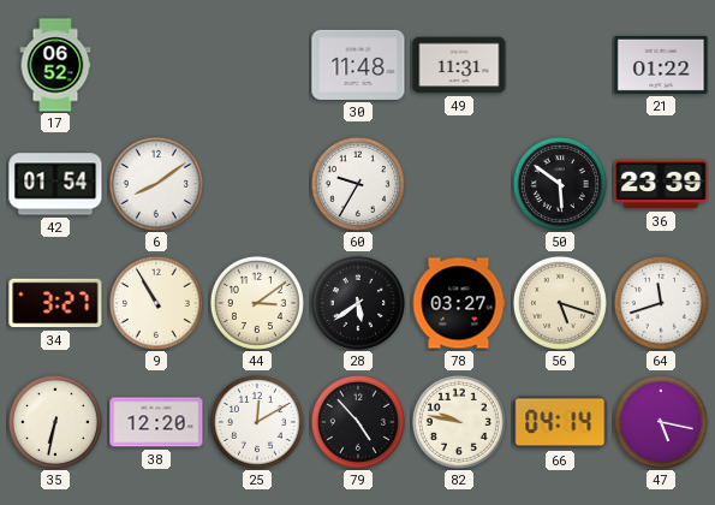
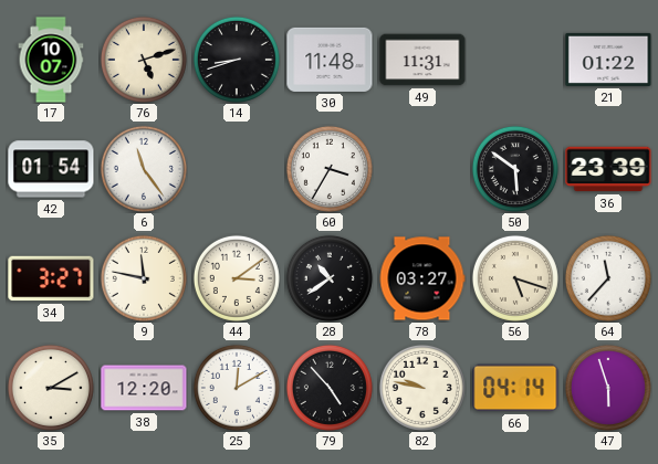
17: 06:52 -> 10:07
76: none -> 5:12
14: none -> 8:42
6: 8:09 -> 11:24
60: 9:35 -> 3:35
9: 10:55 -> 11:47
28: 5:39 -> 10:39
64: 11:42 -> 11:37
35: 6:32 -> 3:10
47: 5:17 -> 5:57
